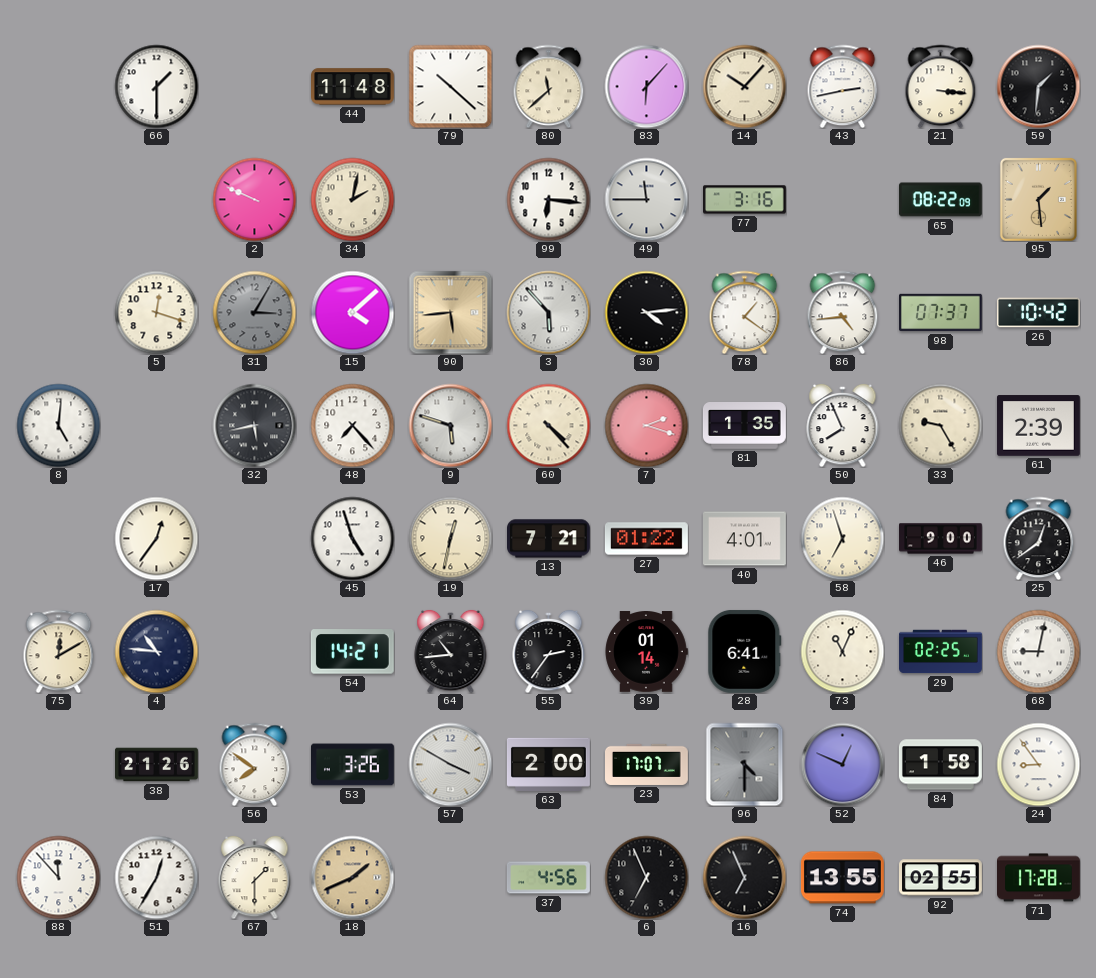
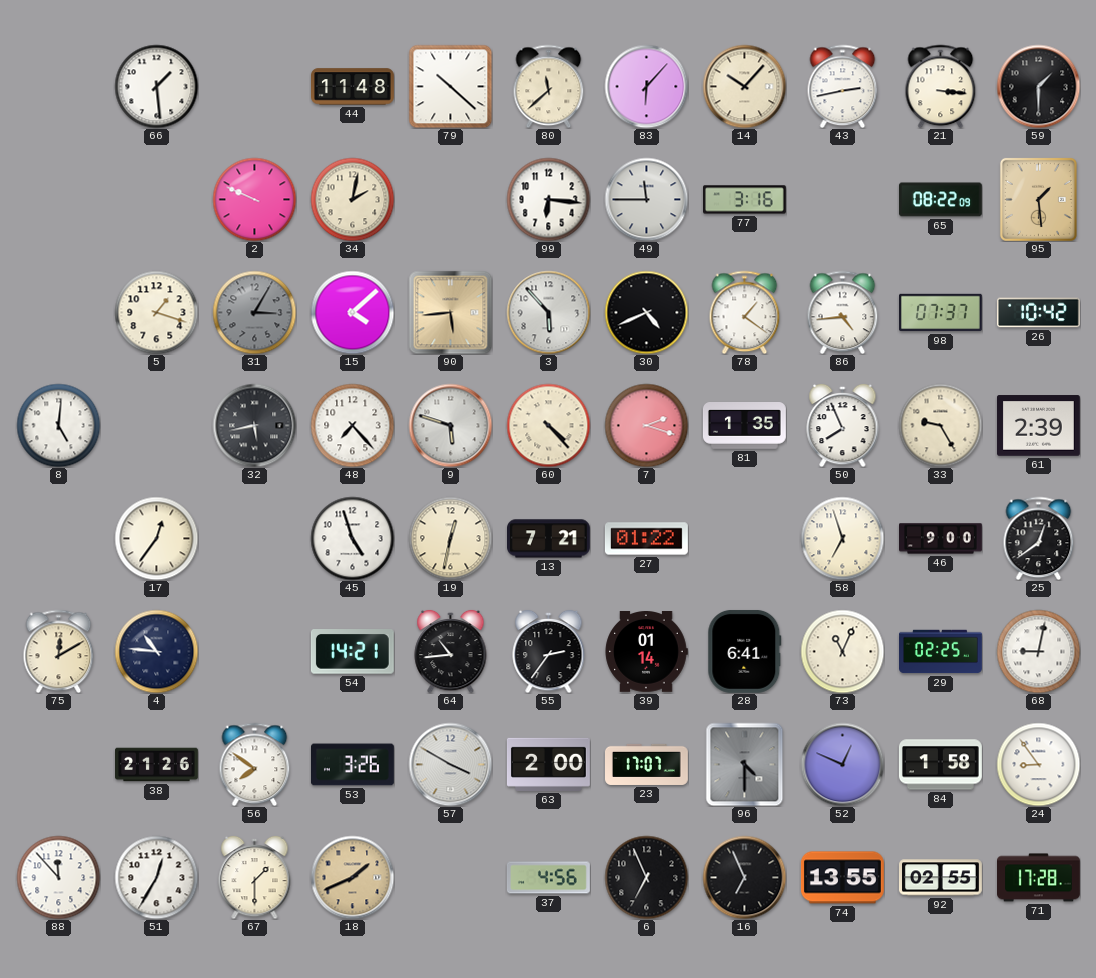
66: 1:30 -> 1:29
59: 1:31 -> 1:30
5: 12:18 -> 1:18
30: 4:14 -> 4:41
40: 4:01 -> none
